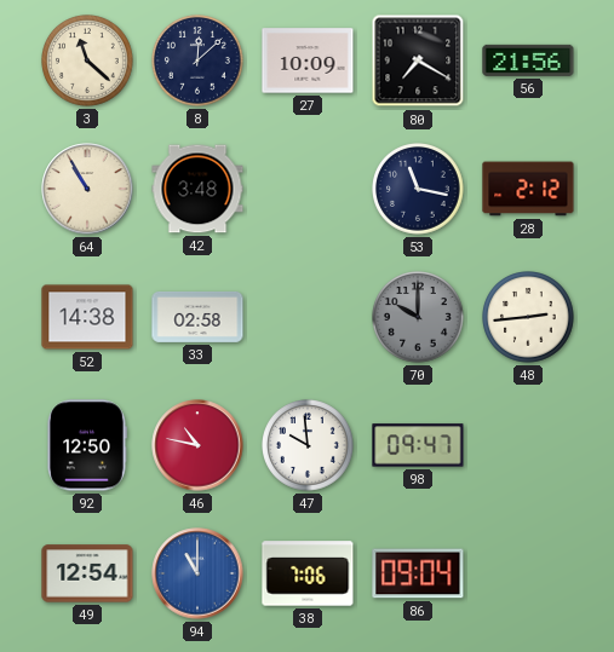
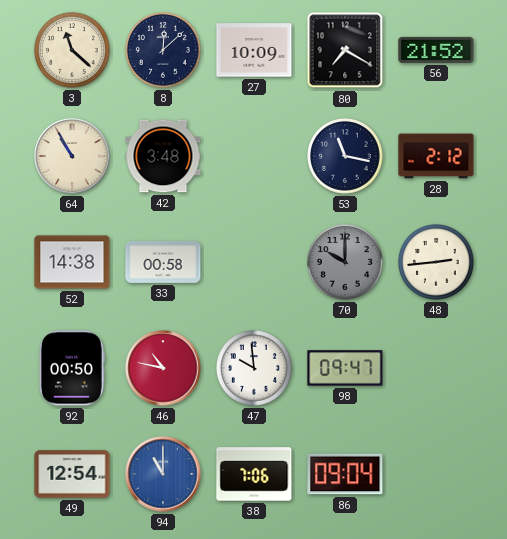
56: 21:56 -> 21:52
33: 02:58 -> 00:58
92: 12:50 -> 00:50
